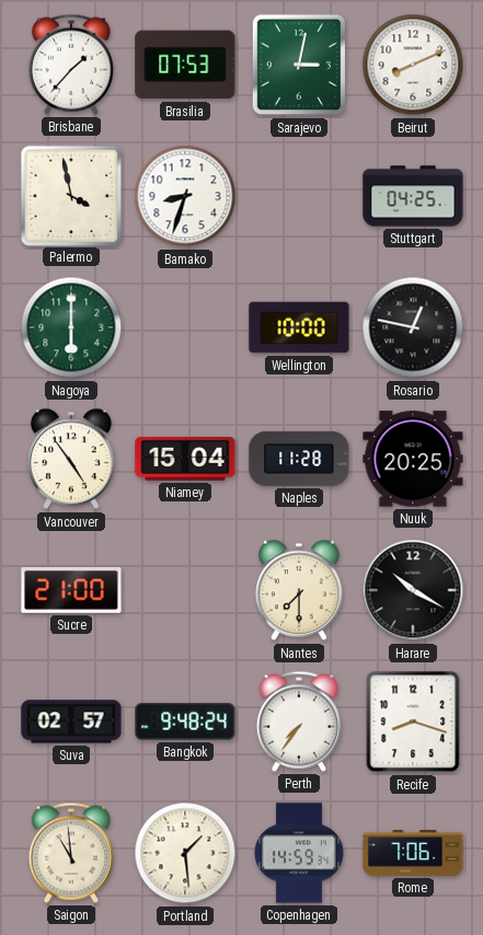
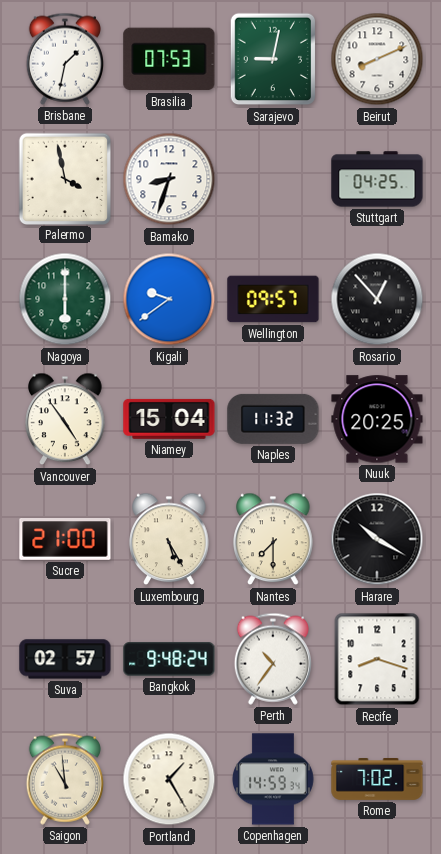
Brisbane: 1:37 -> 1:32
Sarajevo: 3:02 -> 9:02
Kigali: none -> 9:39
Wellington: 10:00 -> 09:57
Rosario: 12:47 -> 12:53
Naples: 11:28 -> 11:32
Luxembourg: none -> 5:25
Perth: 7:36 -> 10:36
Portland: 1:29 -> 1:25
Rome: 7:06 -> 7:02
